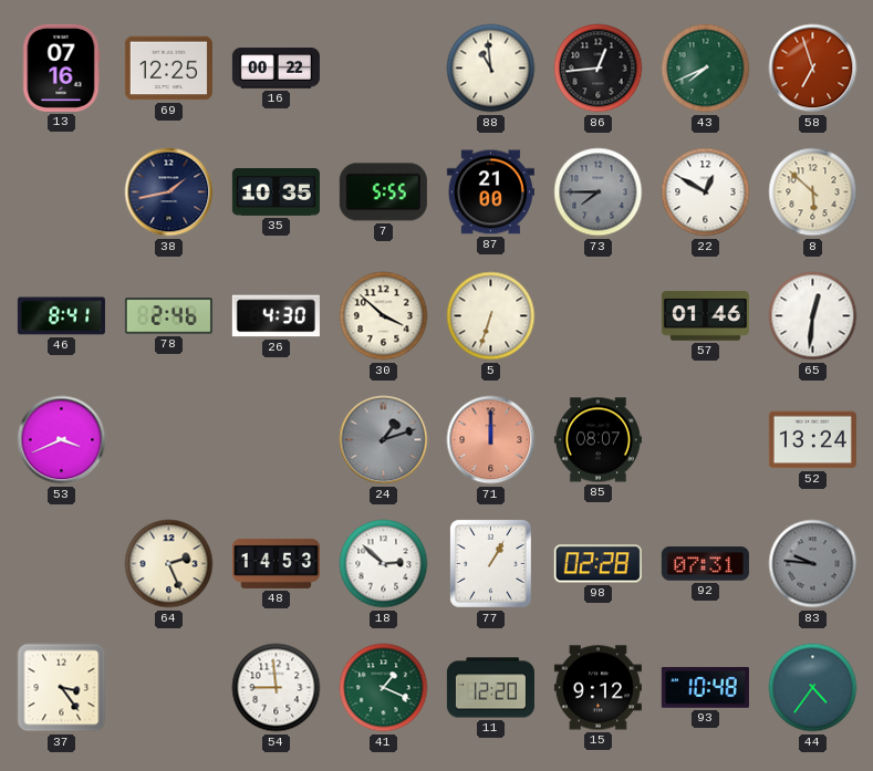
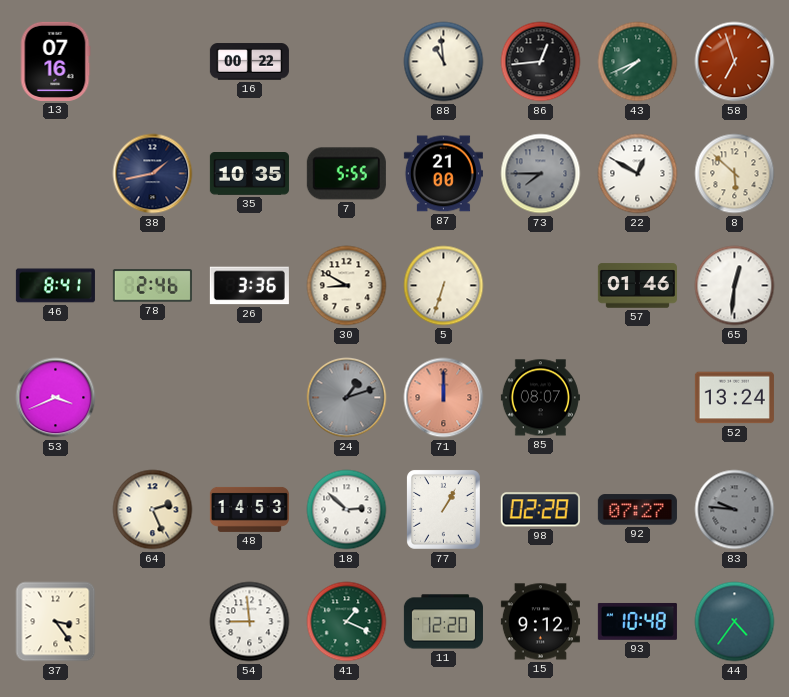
69: 12:25 -> none
26: 4:30 -> 3:36
30: 3:52 -> 8:50
92: 07:31 -> 07:27
